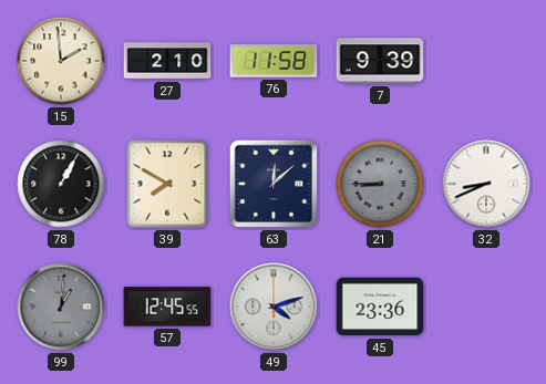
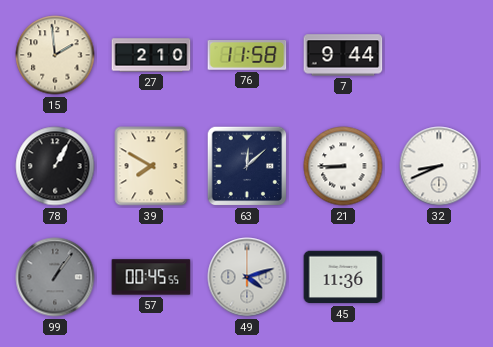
7: 9:39 -> 9:44
21 dial: grey -> white
99: 1:01 -> 1:06
57: 12:45 -> 00:45
45: 23:36 -> 11:36
